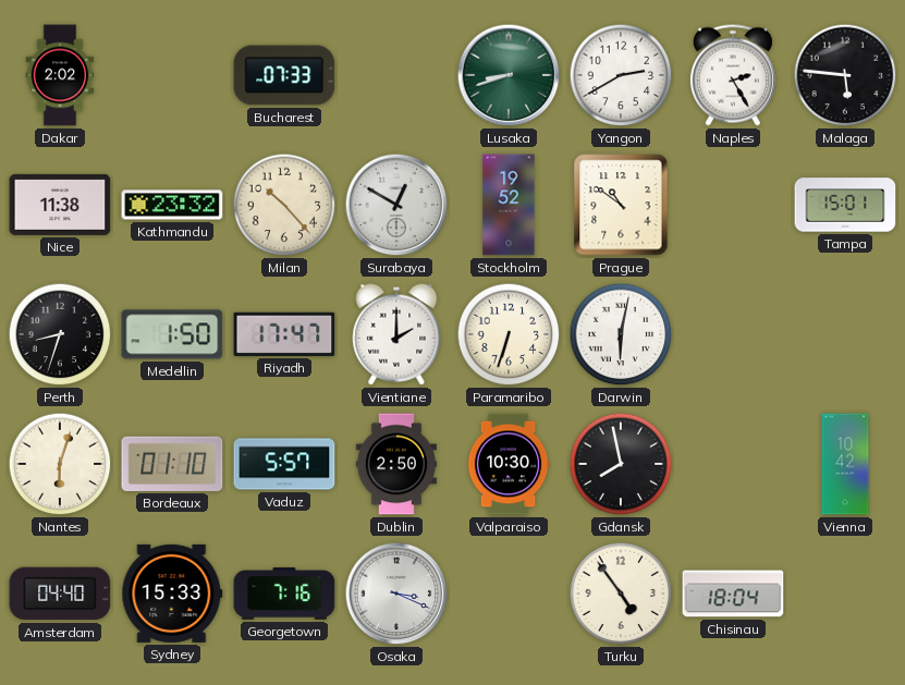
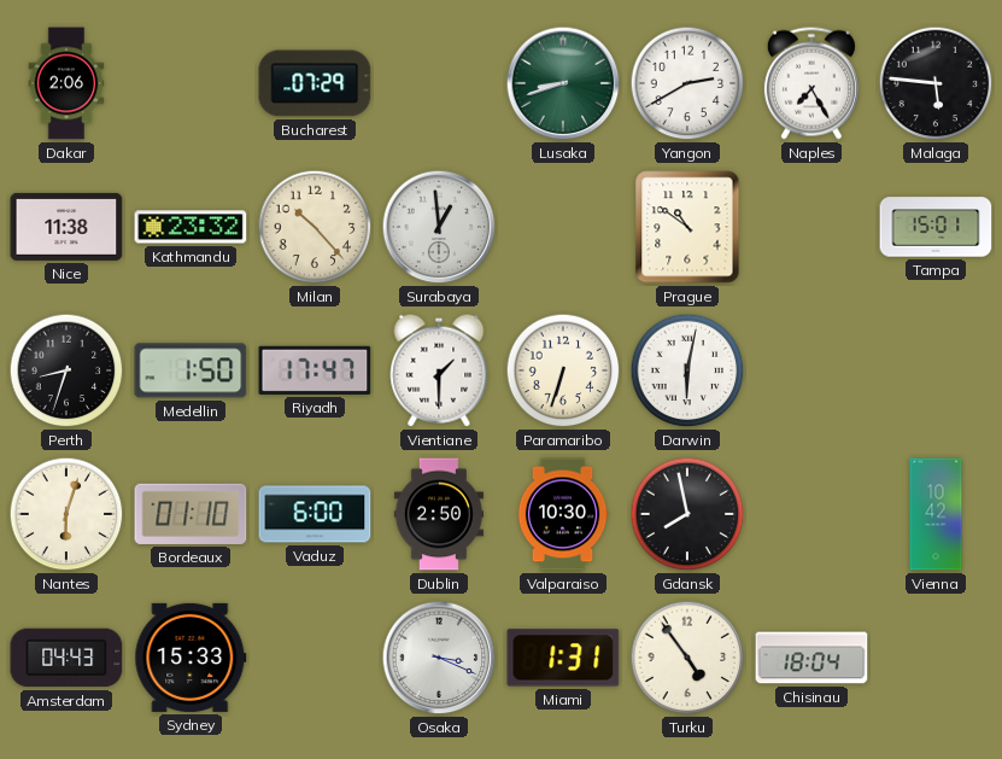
Dakar: 2:02 -> 2:06
Bucharest: 07:33 -> 07:29
Naples: 2:25 -> 7:25
Surabaya: 12:50 -> 12:59
Stockholm: 19:52 -> none
Vientiane: 2:00 -> 1:30
Vaduz: 5:57 -> 6:00
Amsterdam: 04:40 -> 04:43
Georgetown: 7:16 -> none
Miami: none -> 1:31
